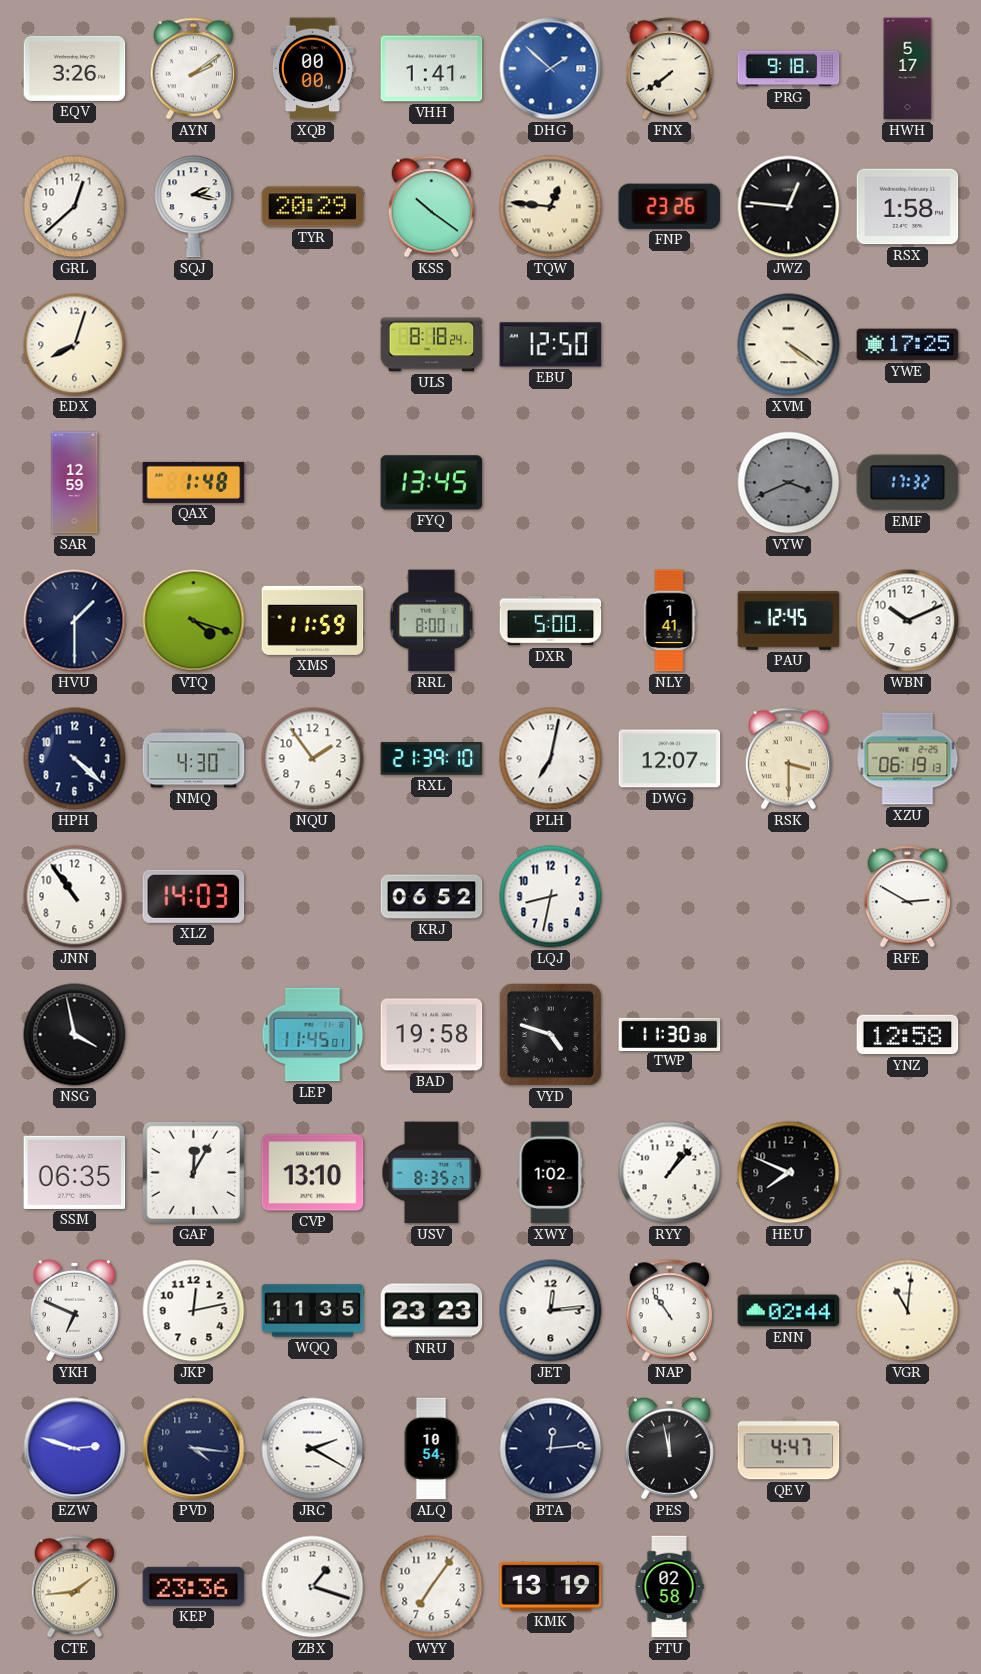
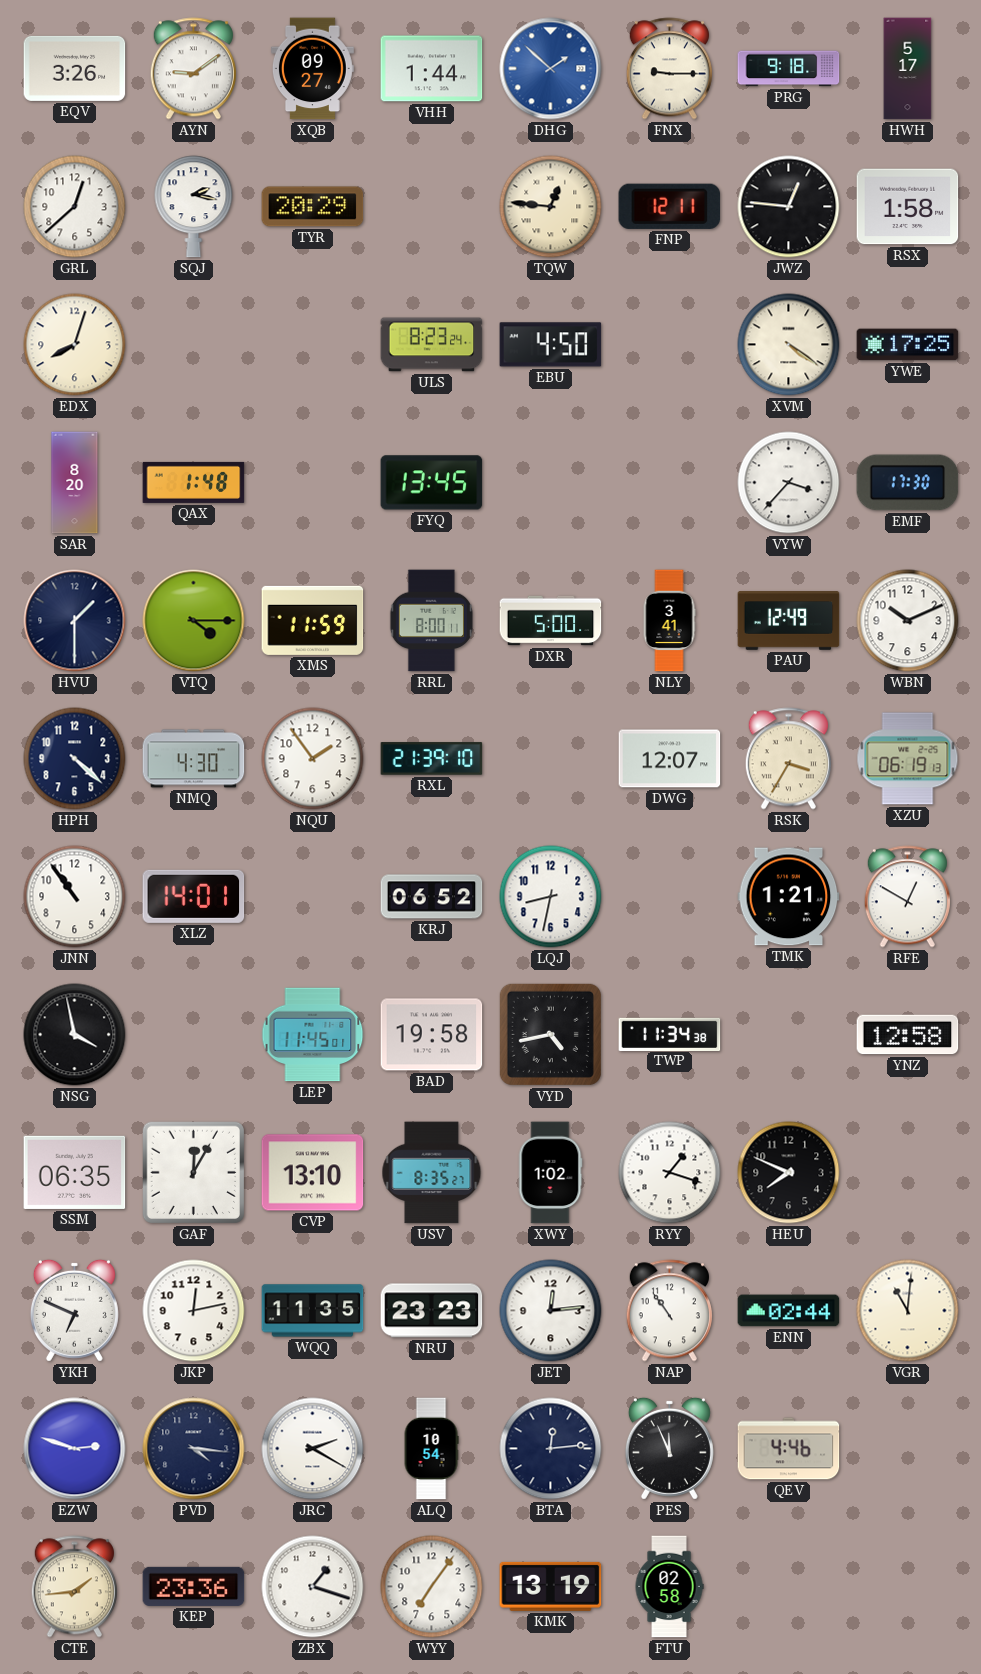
AYN: 2:09 -> 9:09
XQB: 00:00 -> 09:27
VHH: 1:41 -> 1:44
FNX: 7:39 -> 9:15
KSS: 10:21 -> none
FNP: 23:26 -> 12:11
ULS: 8:18 -> 8:23
EBU: 12:50 -> 4:50
SAR: 12:59 -> 8:20
VYW: 3:41 -> 3:37
VYW dial: grey -> white
EMF: 17:32 -> 17:30
VTQ: 4:18 -> 4:15
NLY: 1:41 -> 3:41
PAU: 12:45 -> 12:49
PLH: 7:02 -> none
RSK: 3:30 -> 3:35
XLZ: 14:03 -> 14:01
TMK: none -> 1:21
RFE: 2:50 -> 12:50
VYD: 4:48 -> 4:43
TWP: 11:30 -> 11:34
RYY: 1:07 -> 1:18
PES: 11:58 -> 11:56
QEV: 4:47 -> 4:46
